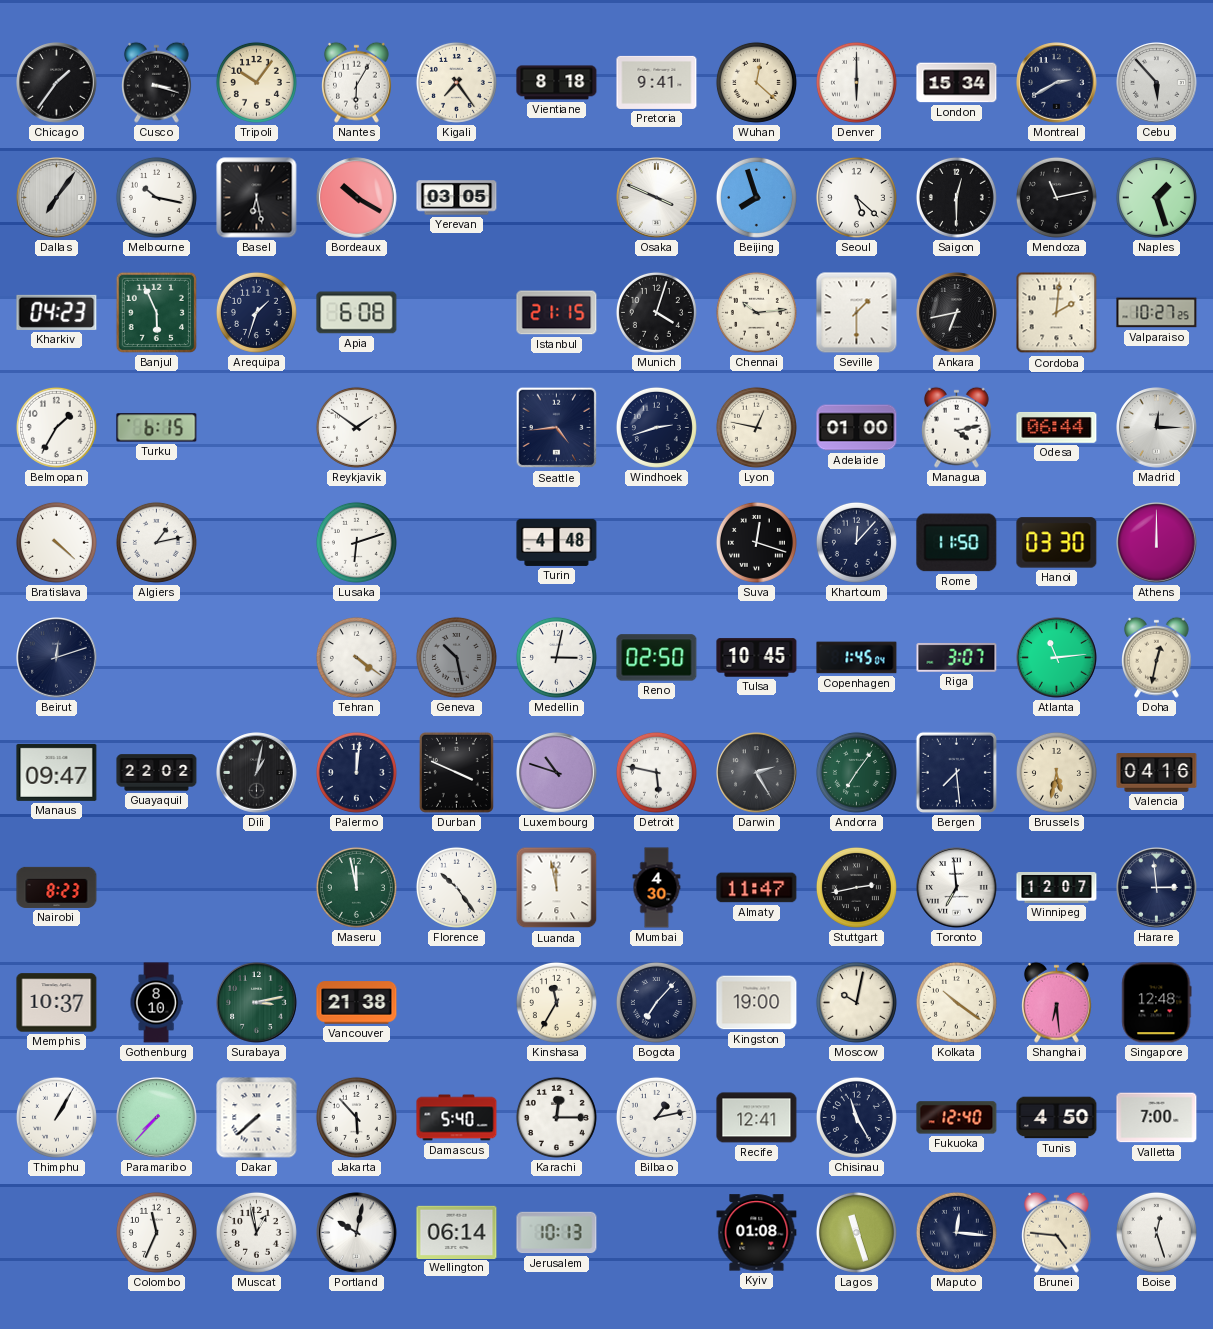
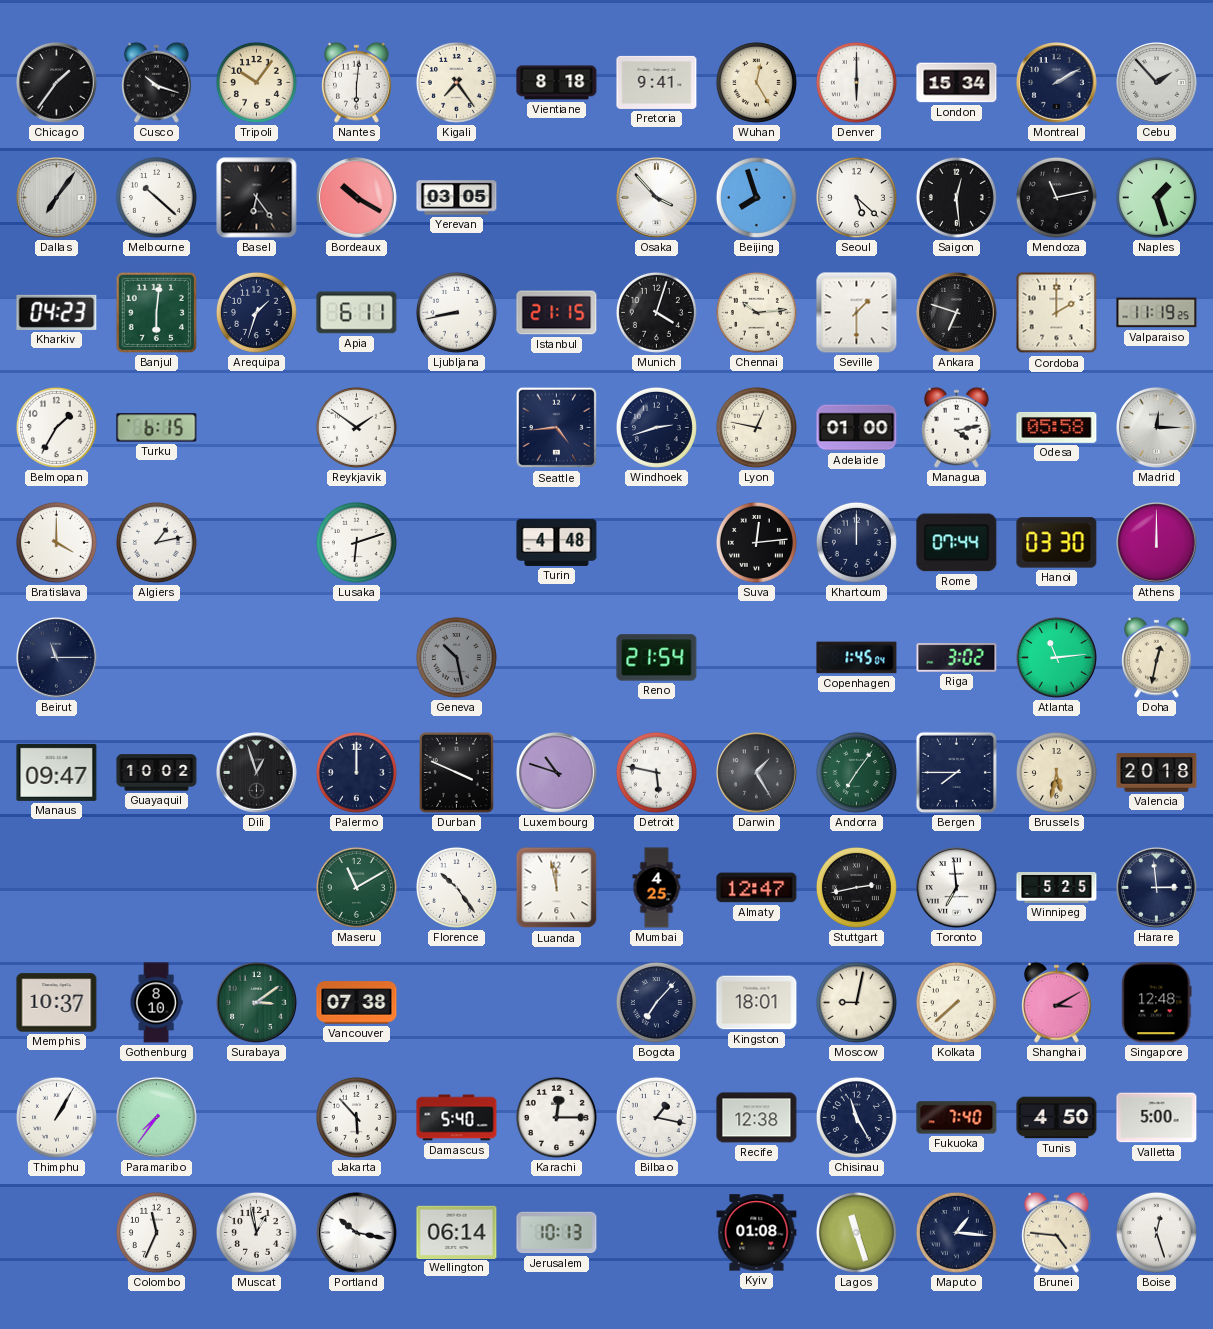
Cusco: 3:18 -> 10:18
Nantes: 6:05 -> 6:01
Wuhan: 12:22 -> 12:25
Montreal: 2:40 -> 2:10
Cebu: 5:53 -> 1:53
Melbourne: 10:17 -> 10:22
Basel: 6:28 -> 6:24
Osaka: 3:49 -> 3:53
Saigon: 12:30 -> 12:29
Banjul: 5:56 -> 6:01
Apia: 6:08 -> 6:11
Ljubljana: none -> 8:43
Ankara: 6:43 -> 6:48
Cordoba: 2:01 -> 2:00
Valparaiso: 10:27 -> 11:19
Odesa: 06:44 -> 05:58
Bratislava: 4:22 -> 4:00
Suva: 12:18 -> 12:14
Khartoum: 12:07 -> 12:00
Rome: 11:50 -> 07:44
Beirut: 12:12 -> 11:15
Tehran: 4:21 -> none
Medellin: 3:02 -> none
Reno: 02:50 -> 21:54
Tulsa: 10:45 -> none
Riga: 3:07 -> 3:02
Guayaquil: 22:02 -> 10:02
Dili: 1:02 -> 12:57
Palermo: 12:01 -> 12:00
Darwin: 2:25 -> 1:25
Bergen: 7:29 -> 7:45
Valencia: 04:16 -> 20:18
Nairobi: 8:23 -> none
Maseru: 11:58 -> 11:10
Mumbai: 4:30 -> 4:25
Almaty: 11:47 -> 12:47
Winnipeg: 12:07 -> 5:25
Surabaya: 3:13 -> 3:09
Vancouver: 21:38 -> 07:38
Kinshasa: 11:35 -> none
Kingston: 19:00 -> 18:01
Moscow: 10:02 -> 9:02
Kolkata: 10:21 -> 7:38
Shanghai: 6:29 -> 3:10
Paramaribo: 7:37 -> 7:36
Dakar: 7:38 -> none
Bilbao: 1:13 -> 1:17
Recife: 12:41 -> 12:38
Fukuoka: 12:40 -> 7:40
Valletta: 7:00 -> 5:00
Portland: 10:02 -> 10:17
Maputo: 12:16 -> 1:16
